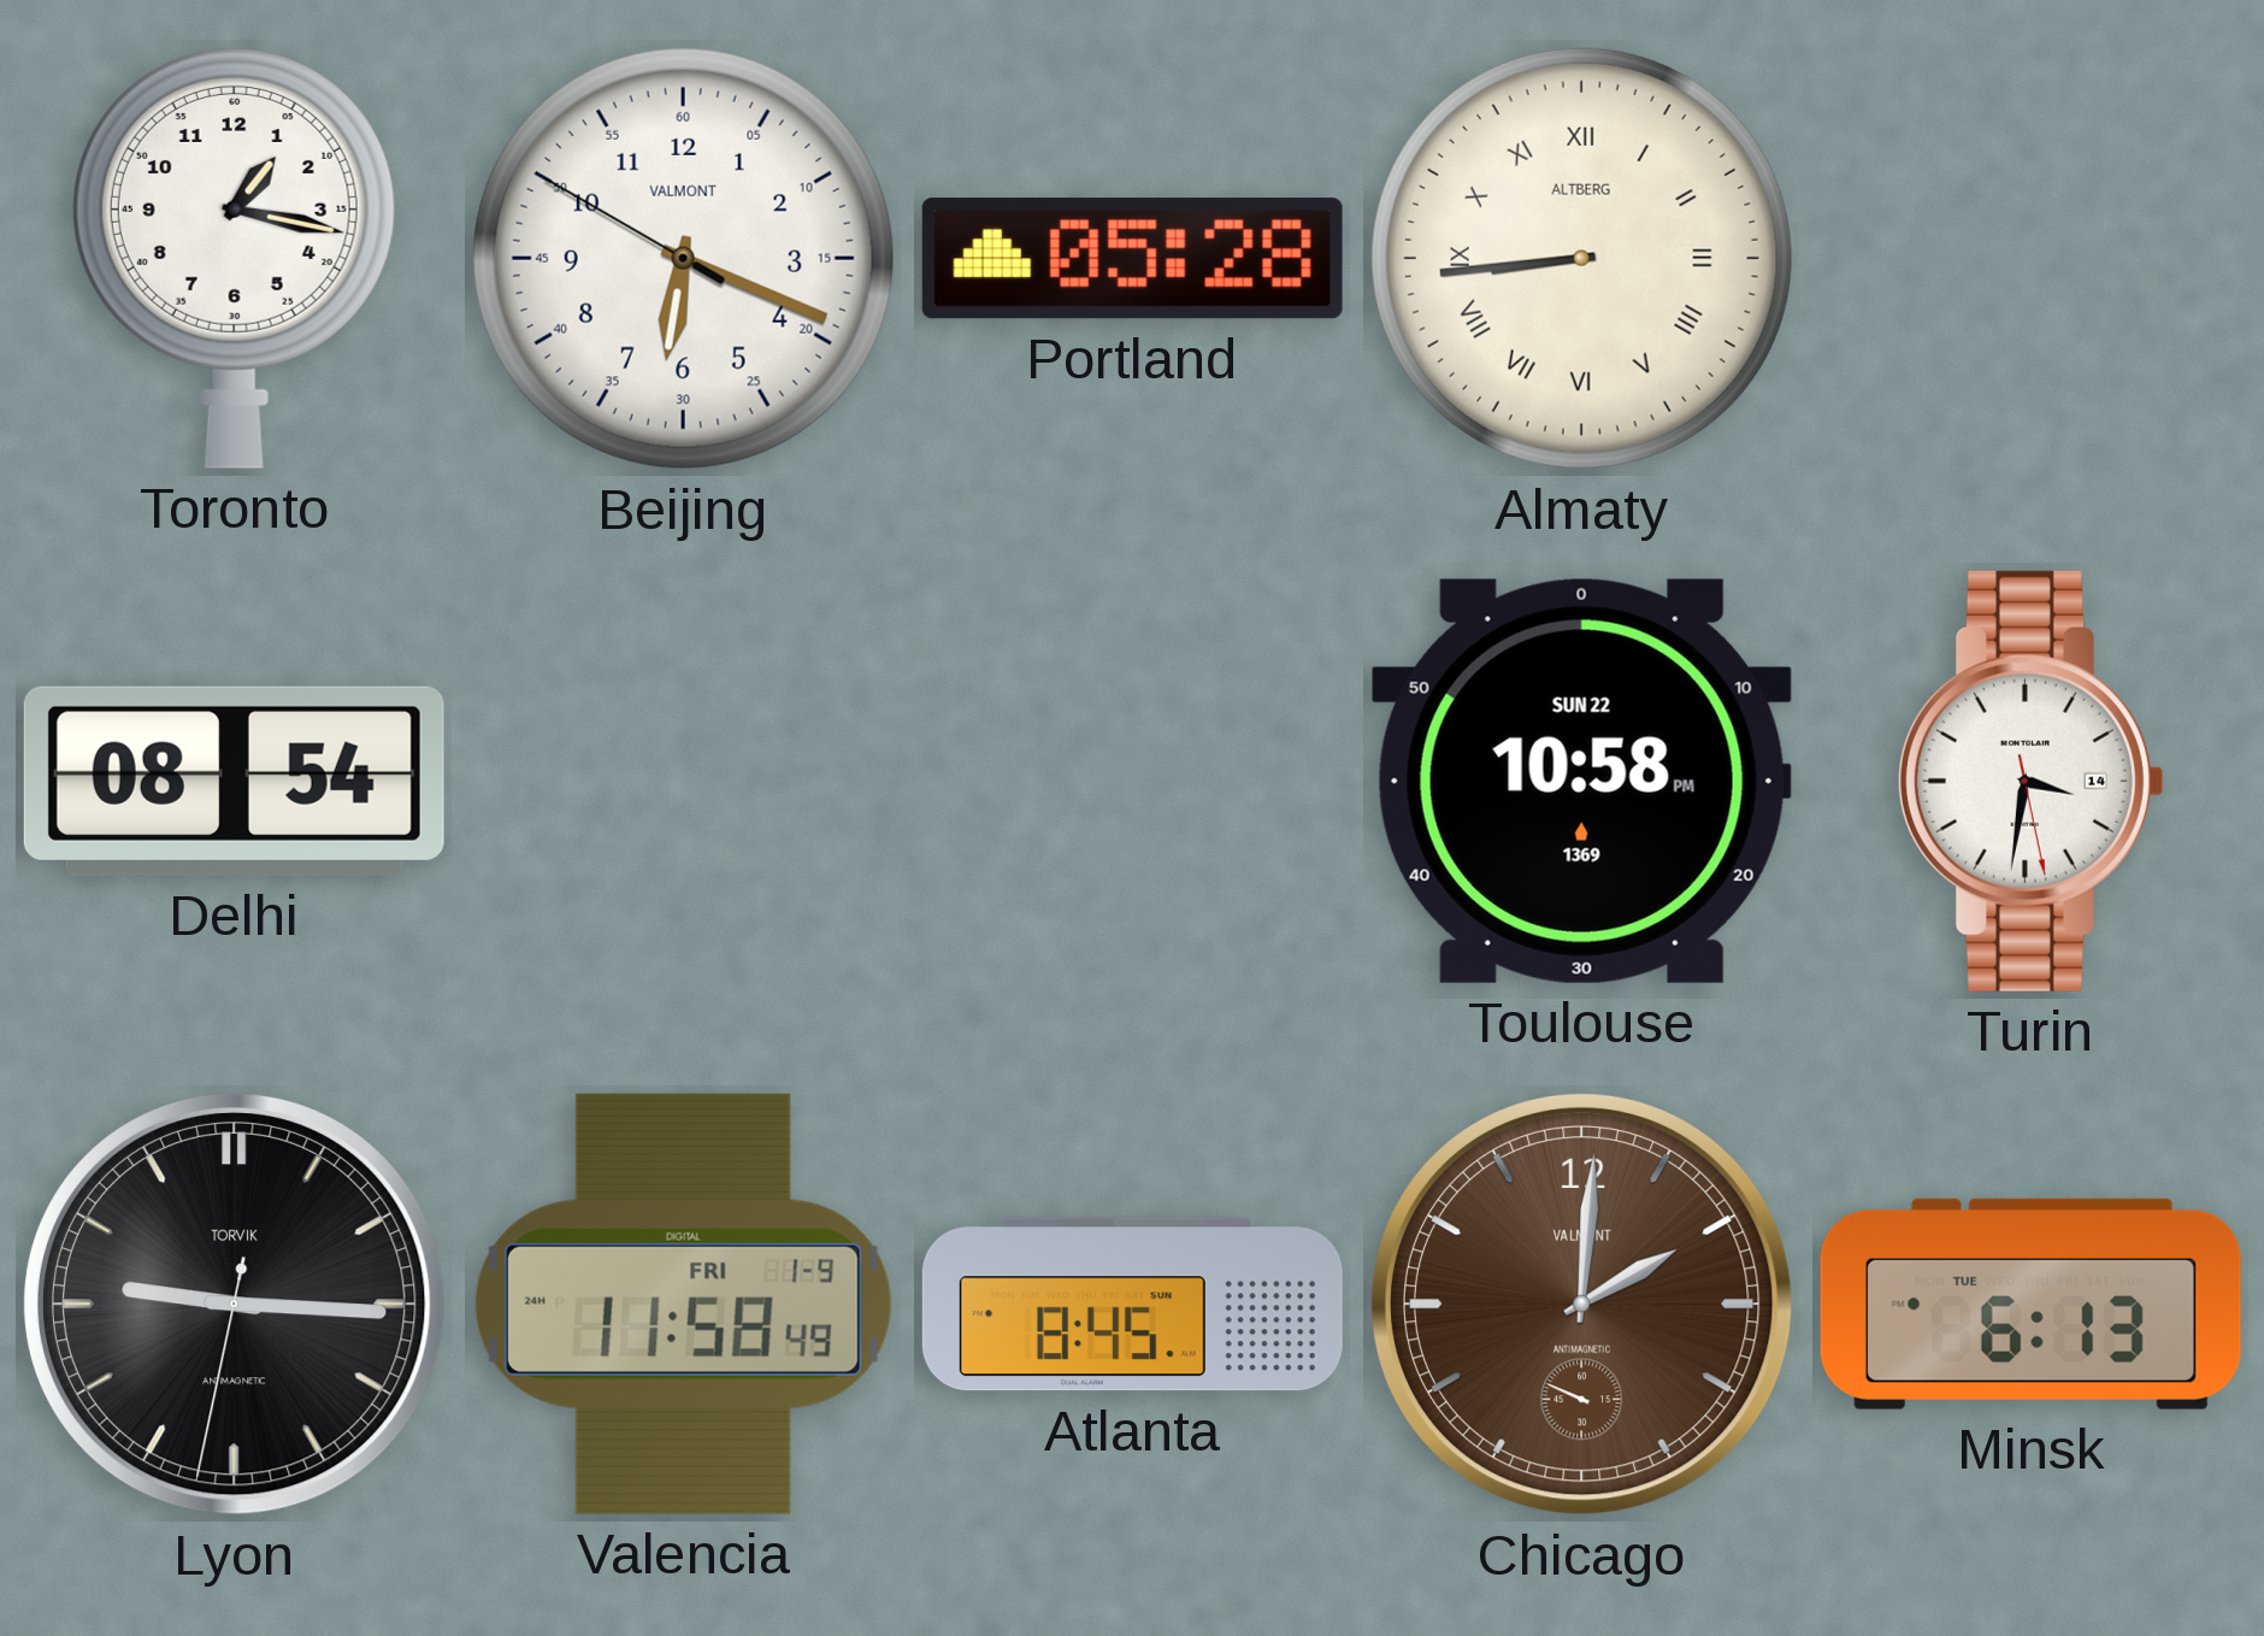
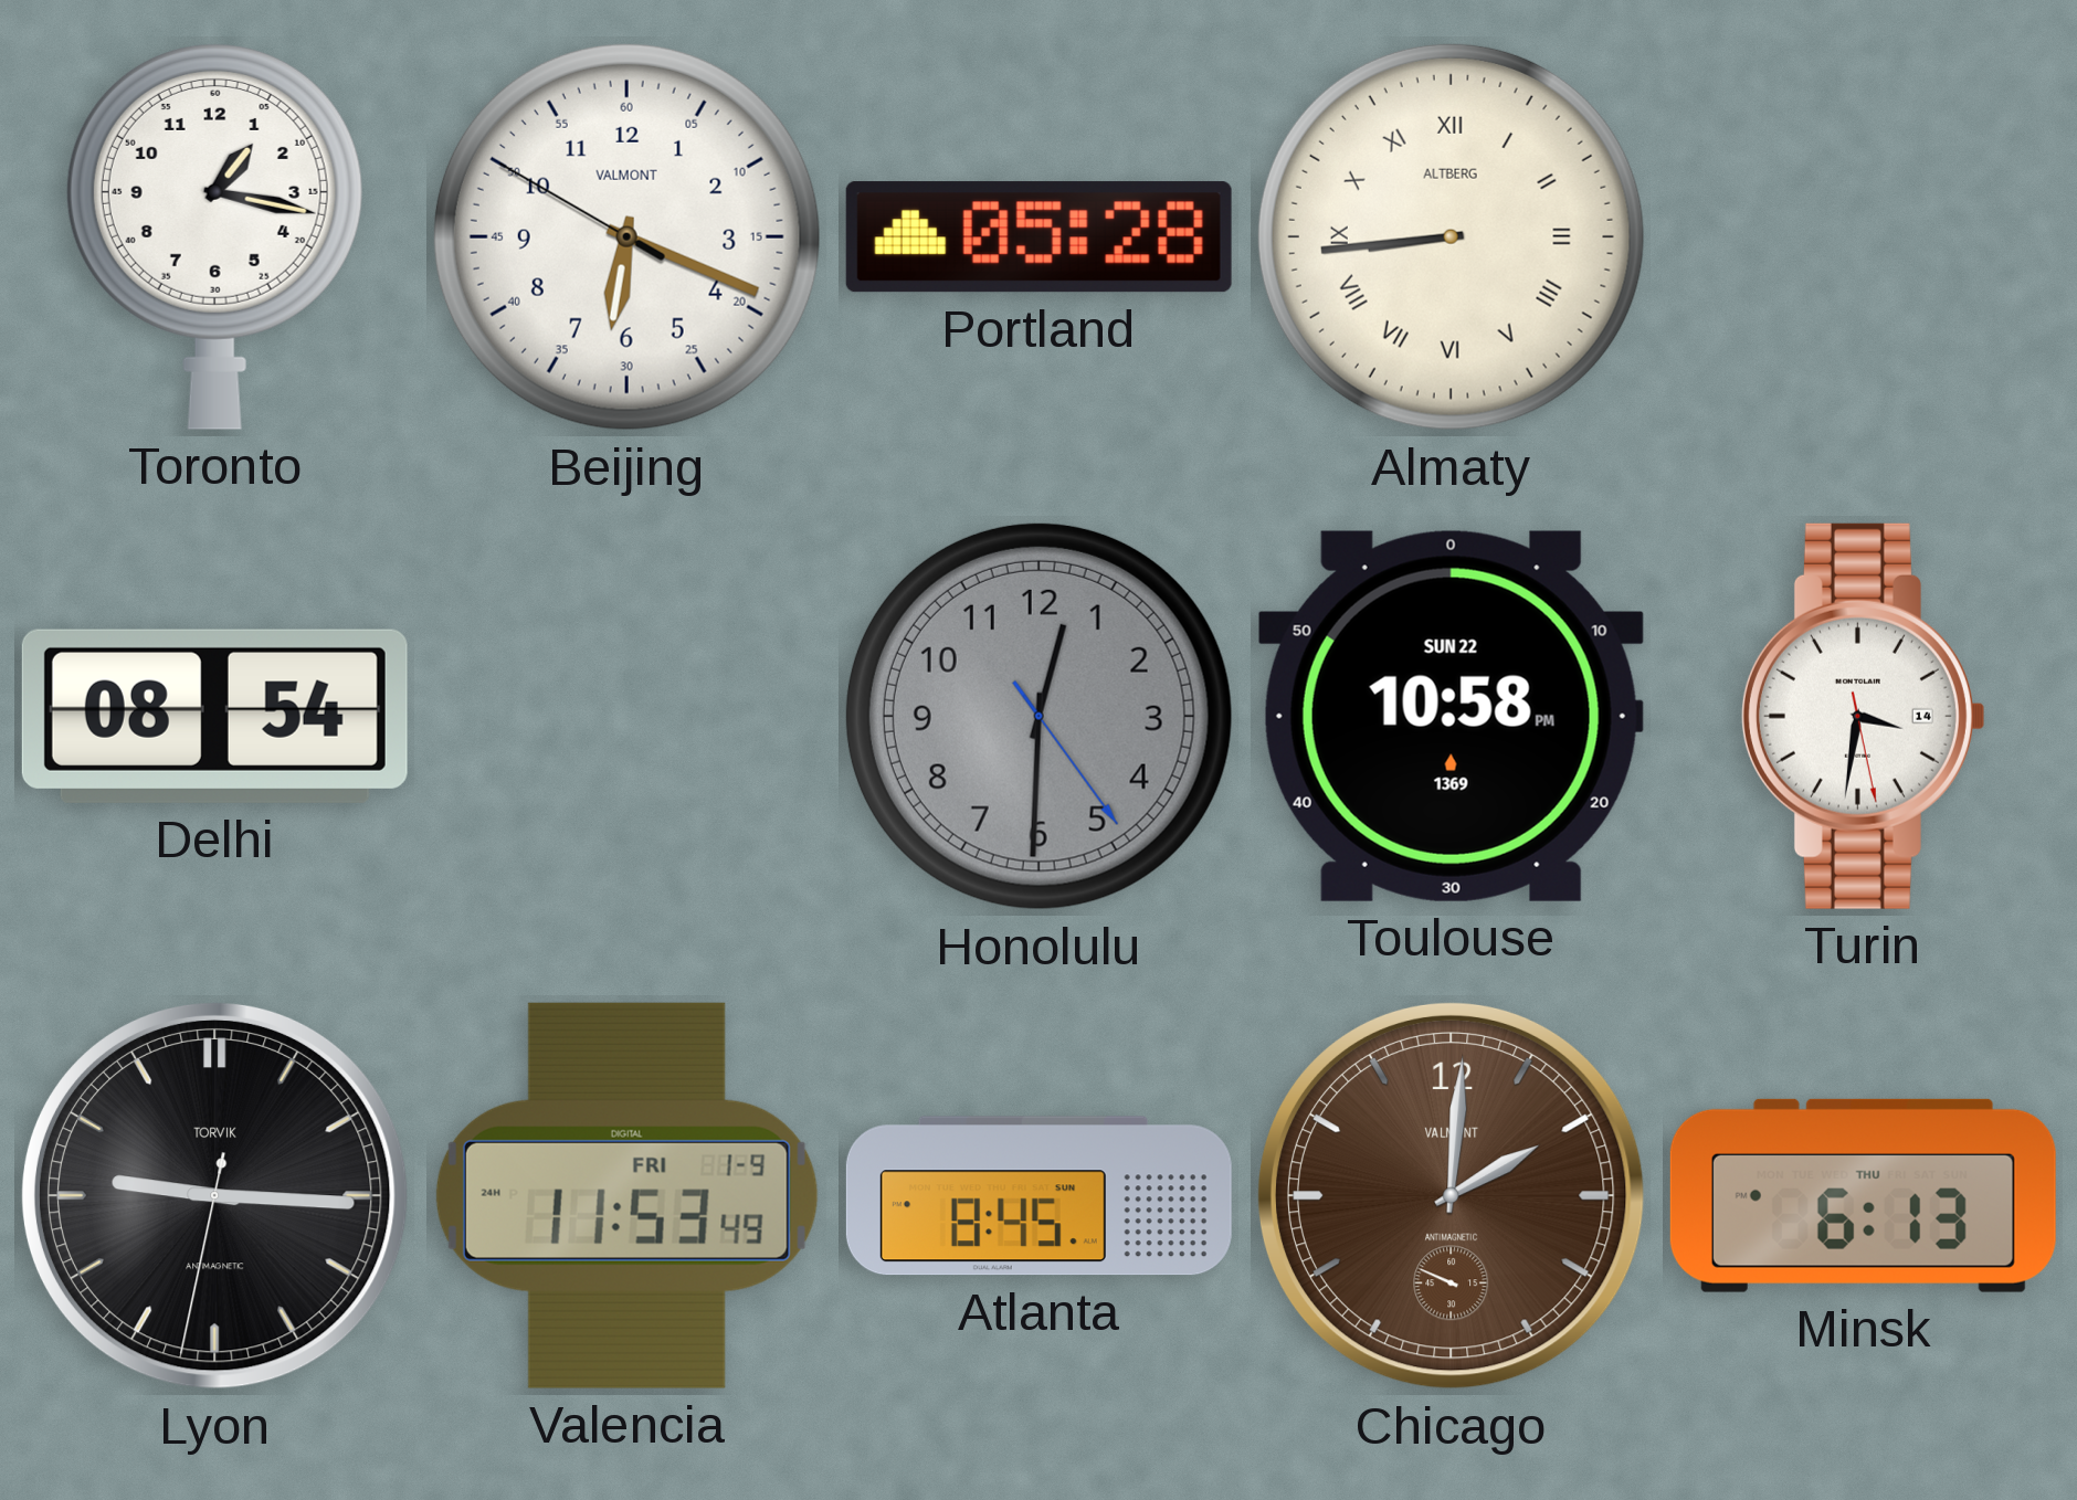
Honolulu: none -> 12:30
Valencia: 11:58 -> 11:53
Minsk date: TUE -> THU
